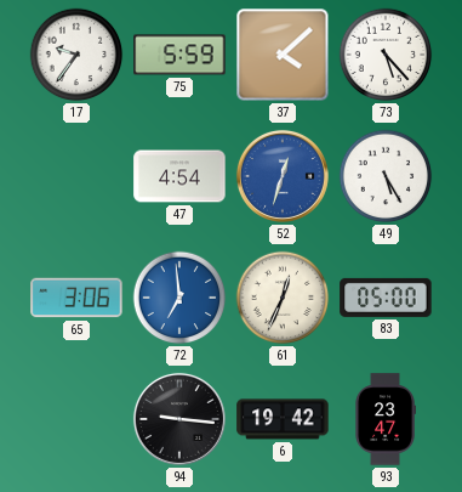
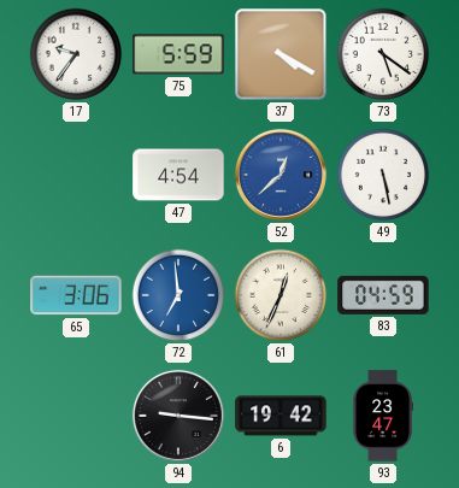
37: 4:08 -> 4:20
73: 5:23 -> 5:21
52: 12:33 -> 12:38
49: 5:25 -> 5:28
83: 05:00 -> 04:59
